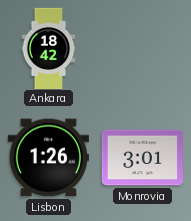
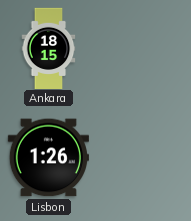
Ankara: 18:42 -> 18:15
Monrovia: 3:01 -> none
